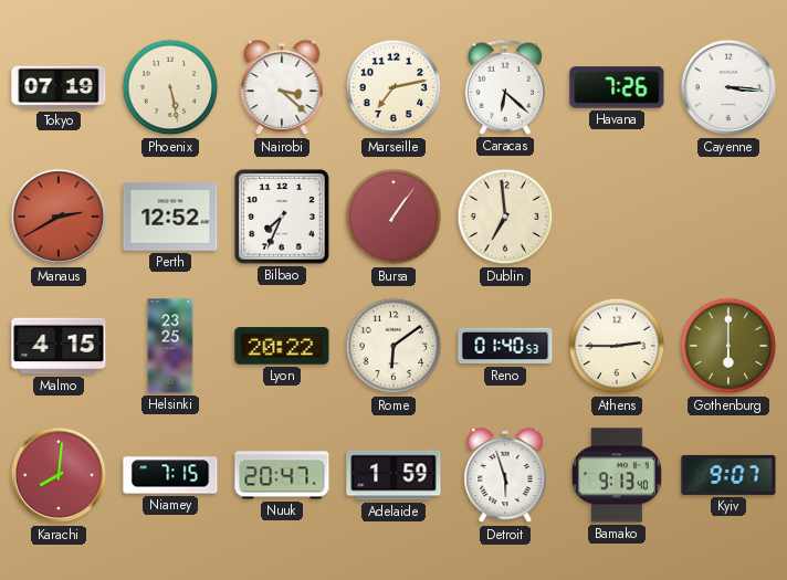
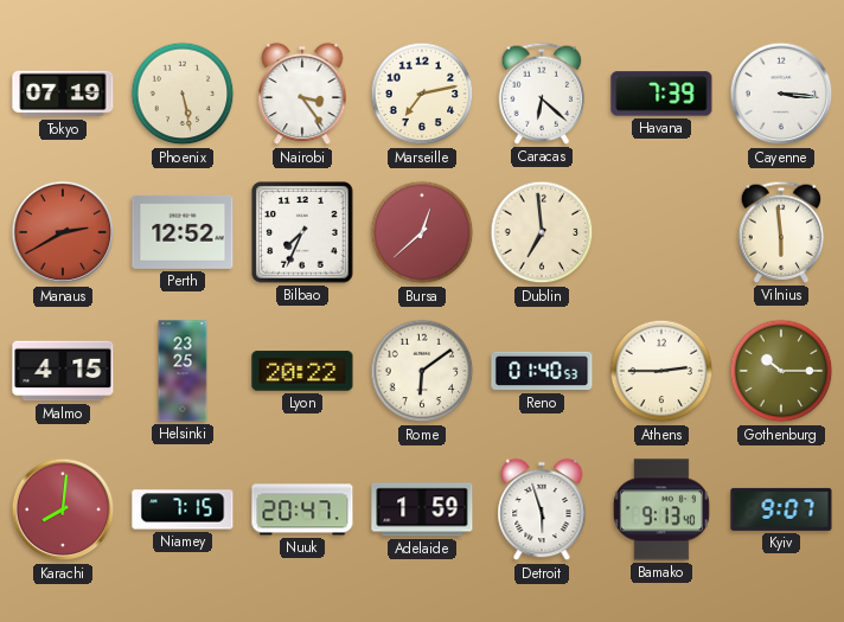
Nairobi: 3:22 -> 3:24
Havana: 7:26 -> 7:39
Bursa: 1:06 -> 12:38
Vilnius: none -> 5:59
Gothenburg: 6:00 -> 10:15
